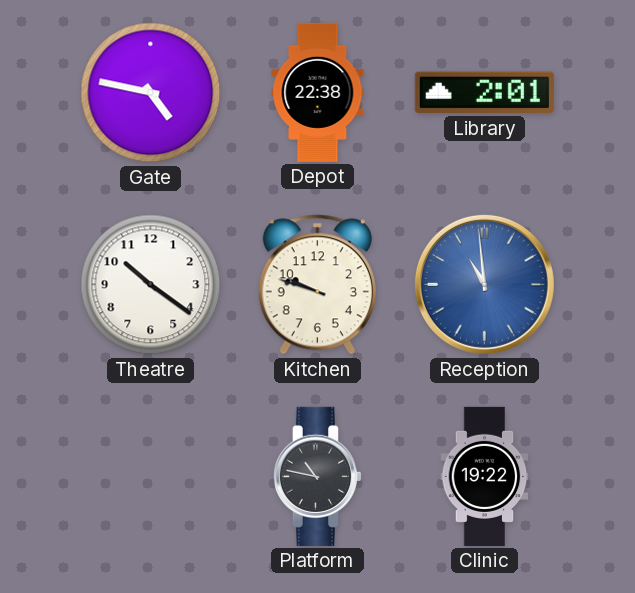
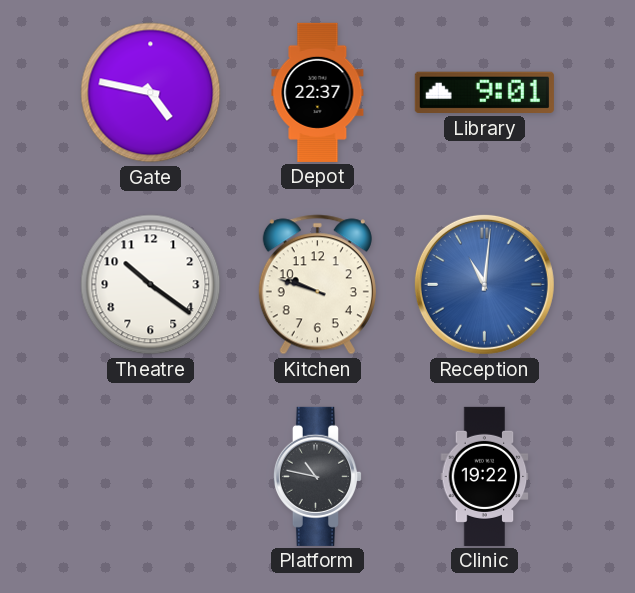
Depot: 22:38 -> 22:37
Library: 2:01 -> 9:01
Reception: 10:59 -> 11:01
